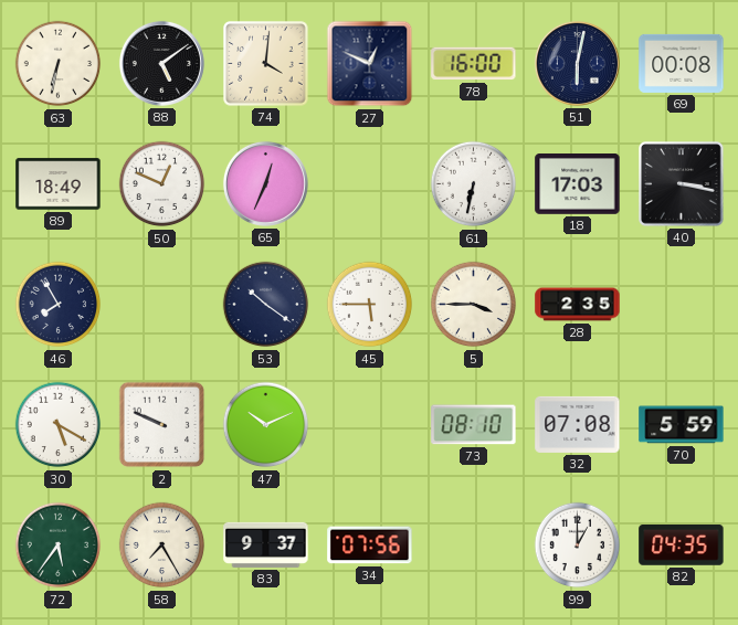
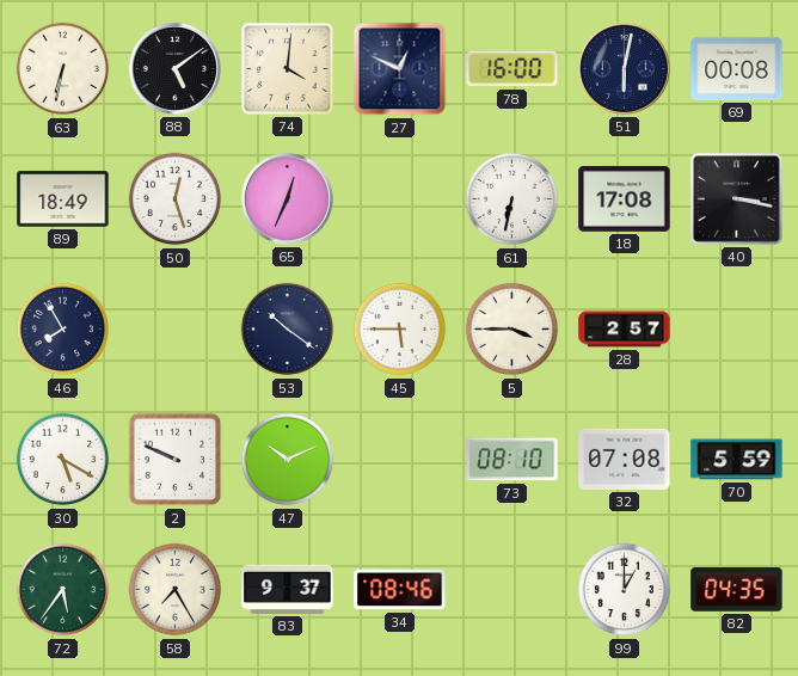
50: 12:49 -> 12:27
18: 17:03 -> 17:08
28: 2:35 -> 2:57
34: 07:56 -> 08:46
